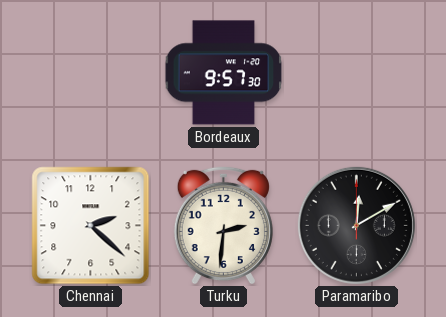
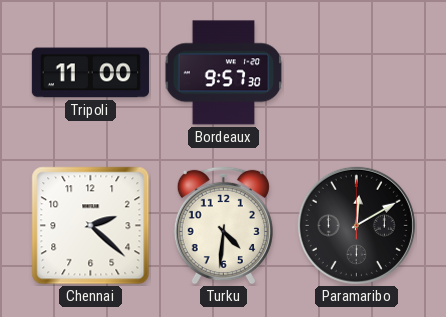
Tripoli: none -> 11:00
Turku: 2:31 -> 4:31
